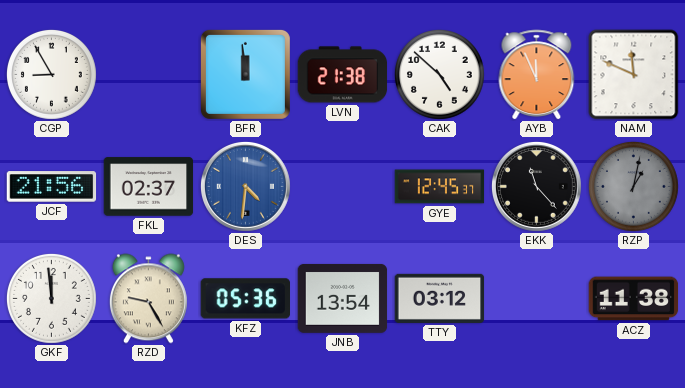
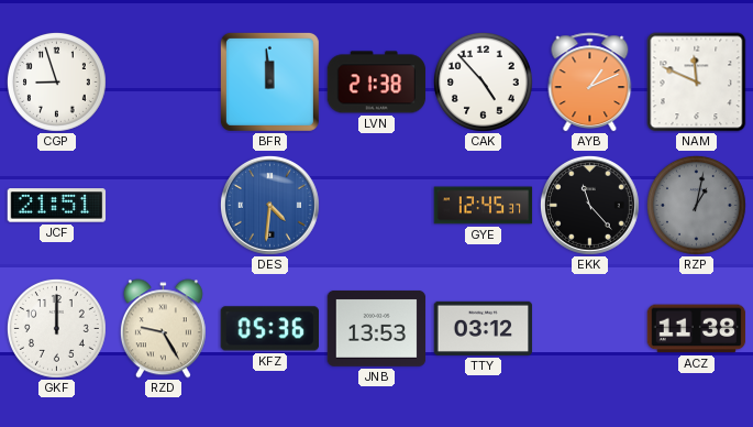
CGP: 8:55 -> 8:57
CAK: 4:52 -> 4:53
AYB: 11:56 -> 1:11
JCF: 21:56 -> 21:51
FKL: 02:37 -> none
GKF: 11:59 -> 12:00
JNB: 13:54 -> 13:53
